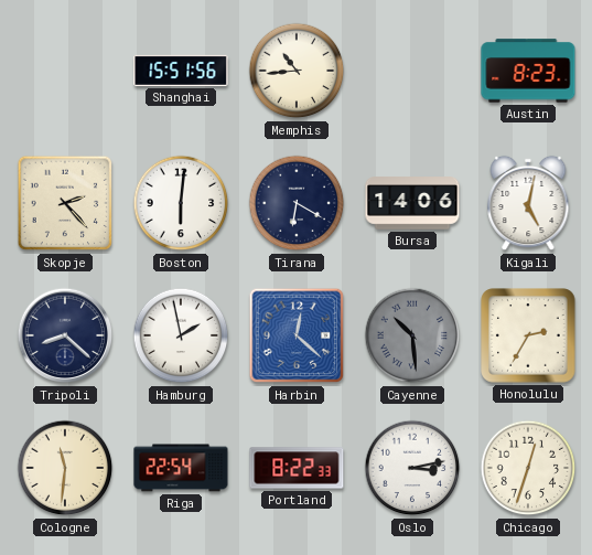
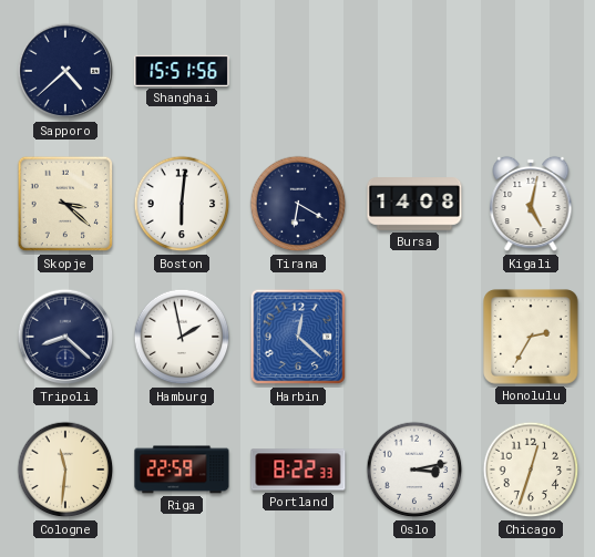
Sapporo: none -> 4:38
Memphis: 10:44 -> none
Austin: 8:23 -> none
Skopje: 2:23 -> 3:22
Bursa: 14:06 -> 14:08
Cayenne: 10:29 -> none
Riga: 22:54 -> 22:59
